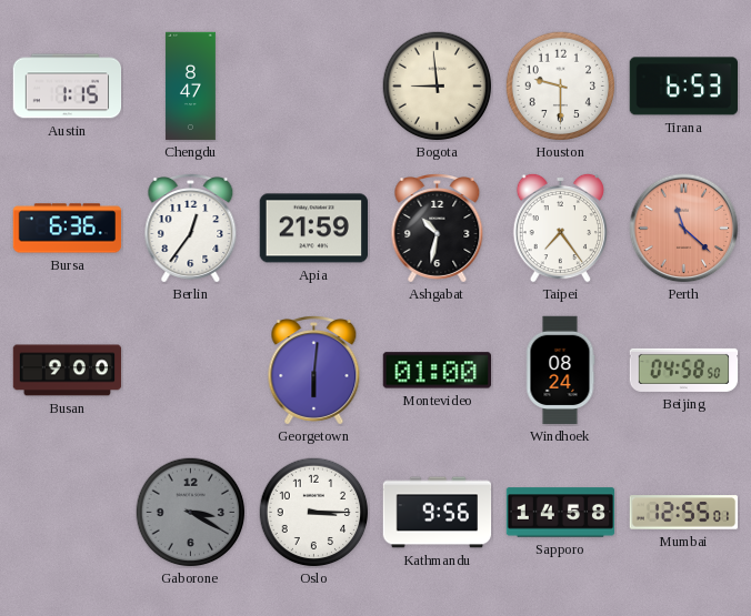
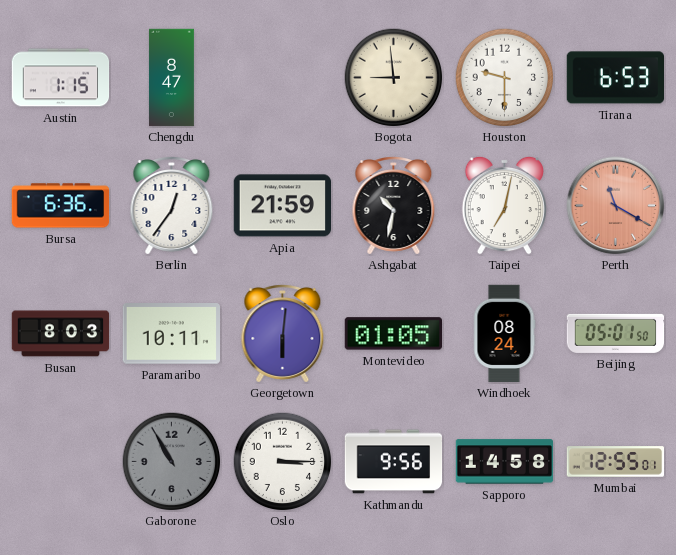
Taipei: 7:24 -> 7:02
Perth: 11:22 -> 11:20
Busan: 9:00 -> 8:03
Paramaribo: none -> 10:11
Montevideo: 01:00 -> 01:05
Beijing: 04:58 -> 05:01
Gaborone: 3:20 -> 10:55
